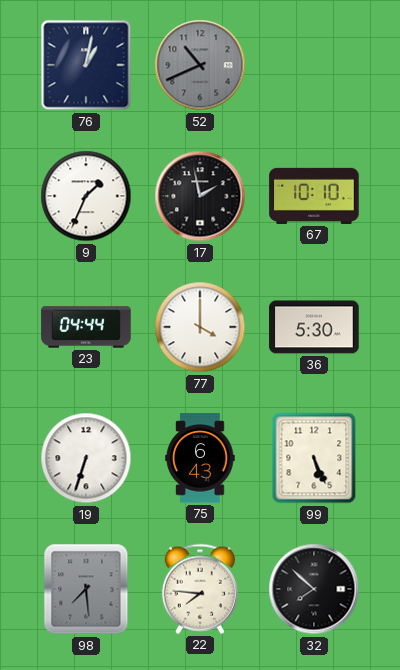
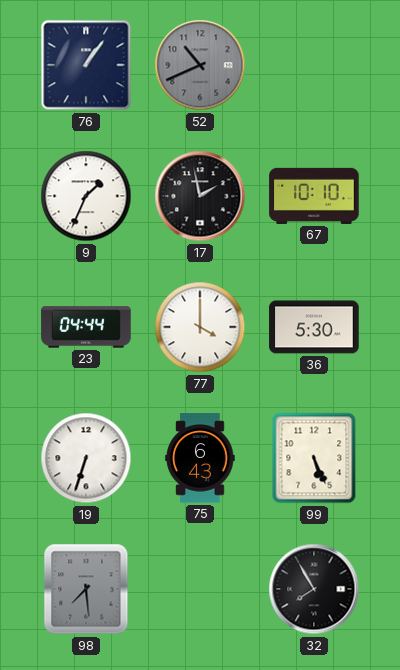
76: 1:02 -> 1:06
22: 7:46 -> none
32: 7:52 -> 7:55
